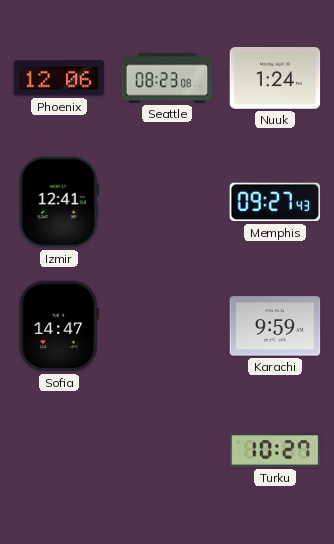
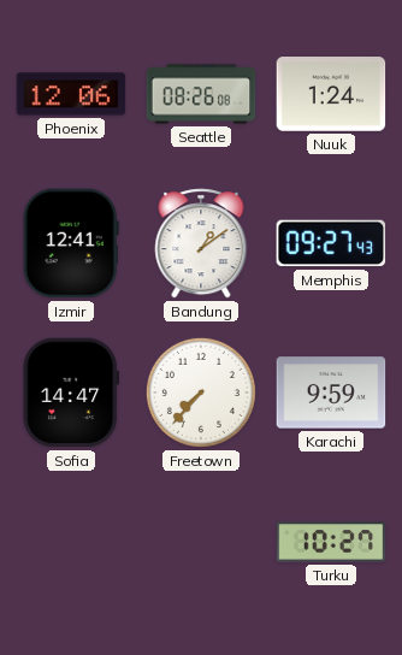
Seattle: 08:23 -> 08:26
Bandung: none -> 1:09
Freetown: none -> 7:37
